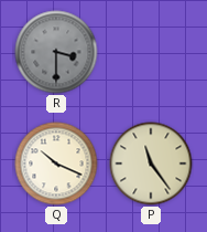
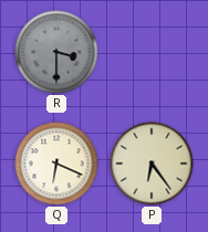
Q: 10:19 -> 6:19
P: 11:24 -> 6:24
